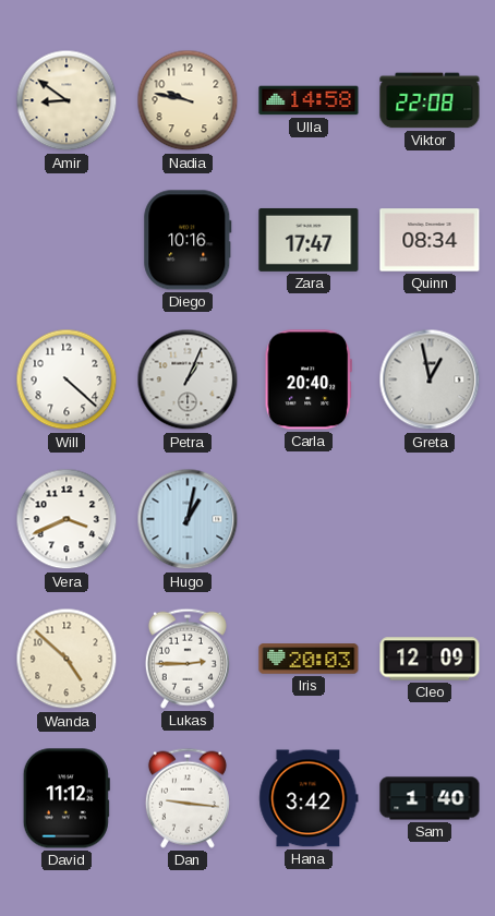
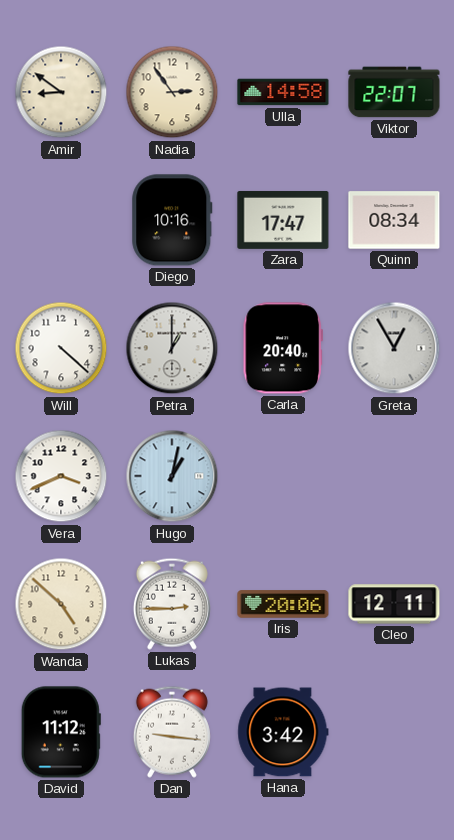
Nadia: 9:47 -> 2:54
Viktor: 22:08 -> 22:07
Petra: 1:04 -> 1:00
Greta: 12:58 -> 12:55
Iris: 20:03 -> 20:06
Cleo: 12:09 -> 12:11
Sam: 1:40 -> none
